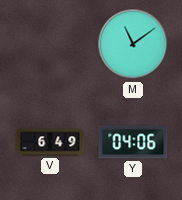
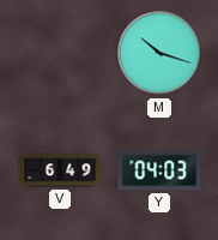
M: 11:09 -> 10:18
Y: 04:06 -> 04:03
